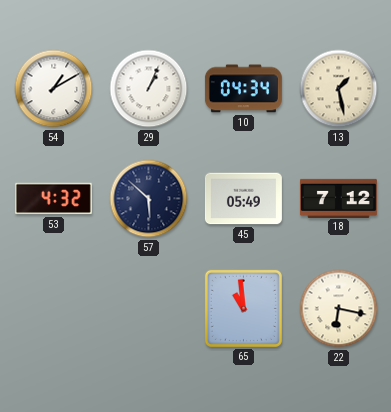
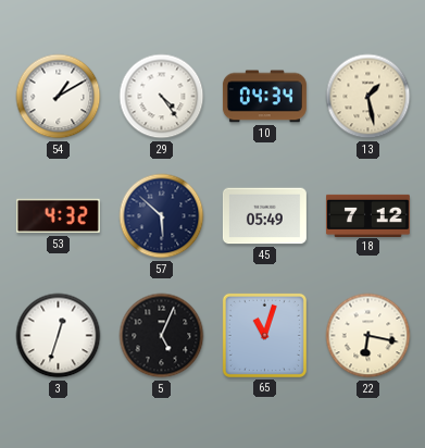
29: 1:04 -> 4:24
3: none -> 12:33
5: none -> 5:04
65: 10:59 -> 11:03
